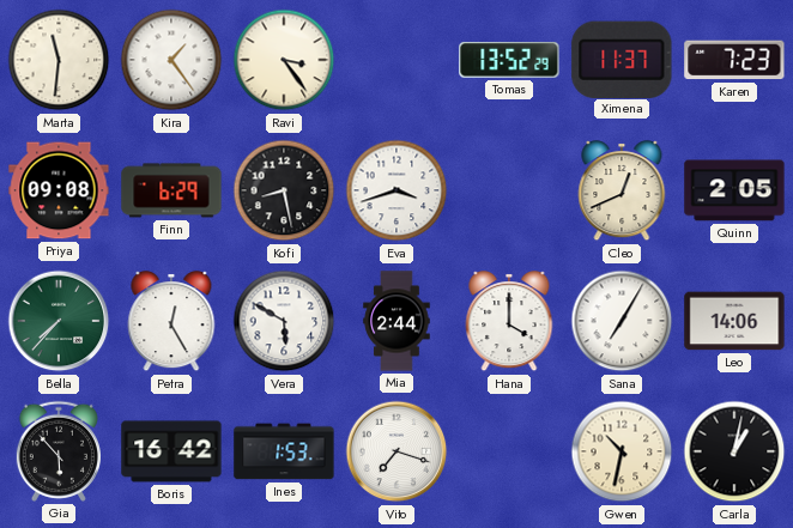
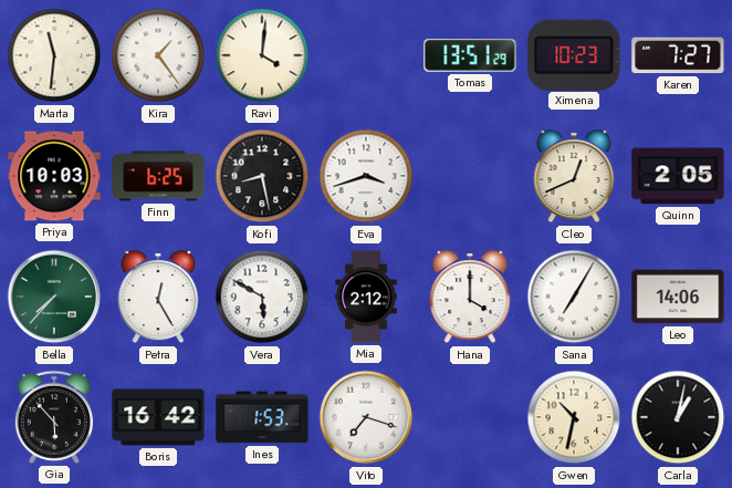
Ravi: 3:24 -> 4:01
Tomas: 13:52 -> 13:51
Ximena: 11:37 -> 10:23
Karen: 7:23 -> 7:27
Priya: 09:08 -> 10:03
Finn: 6:29 -> 6:25
Mia: 2:44 -> 2:12
